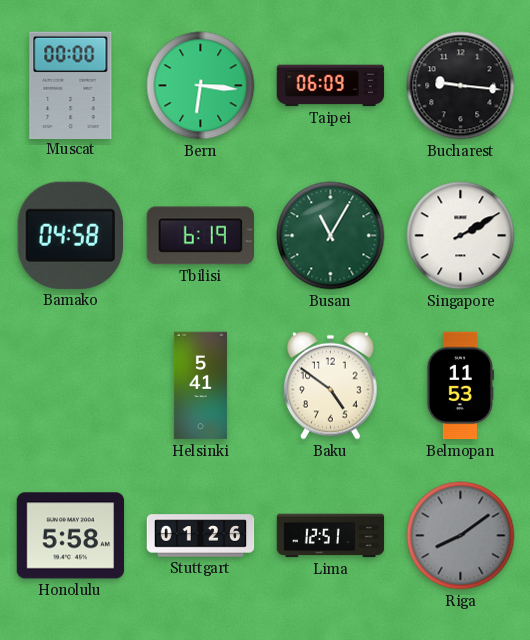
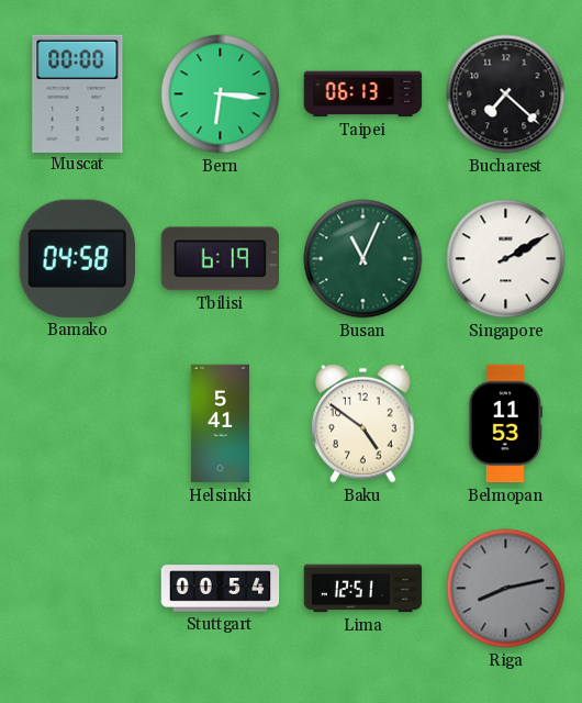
Taipei: 06:09 -> 06:13
Bucharest: 9:16 -> 7:22
Busan: 11:05 -> 11:04
Honolulu: 5:58 -> none
Stuttgart: 01:26 -> 00:54
Riga: 8:09 -> 8:13
